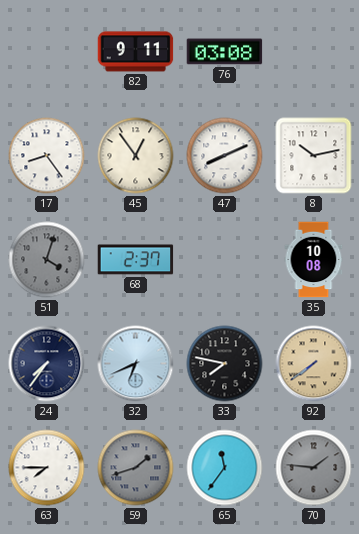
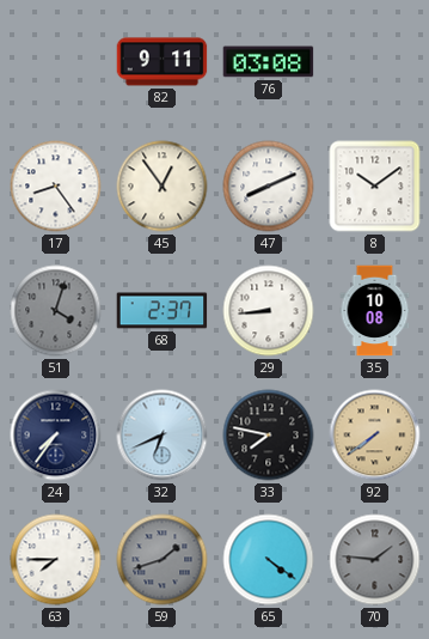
8: 10:13 -> 10:09
29: none -> 8:44
65: 11:36 -> 4:21
